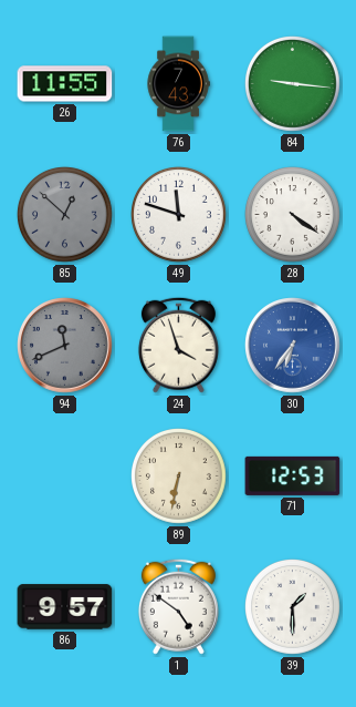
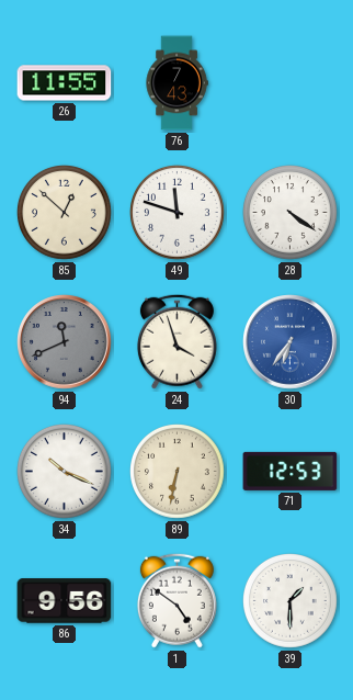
84: 9:16 -> none
85 dial: grey -> cream
34: none -> 10:19
86: 9:57 -> 9:56
